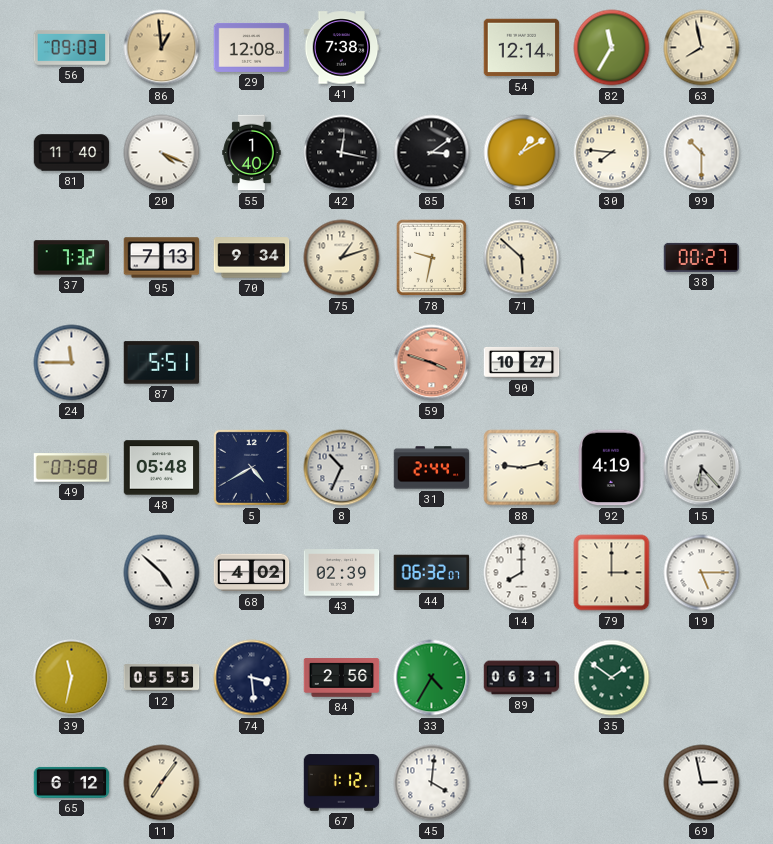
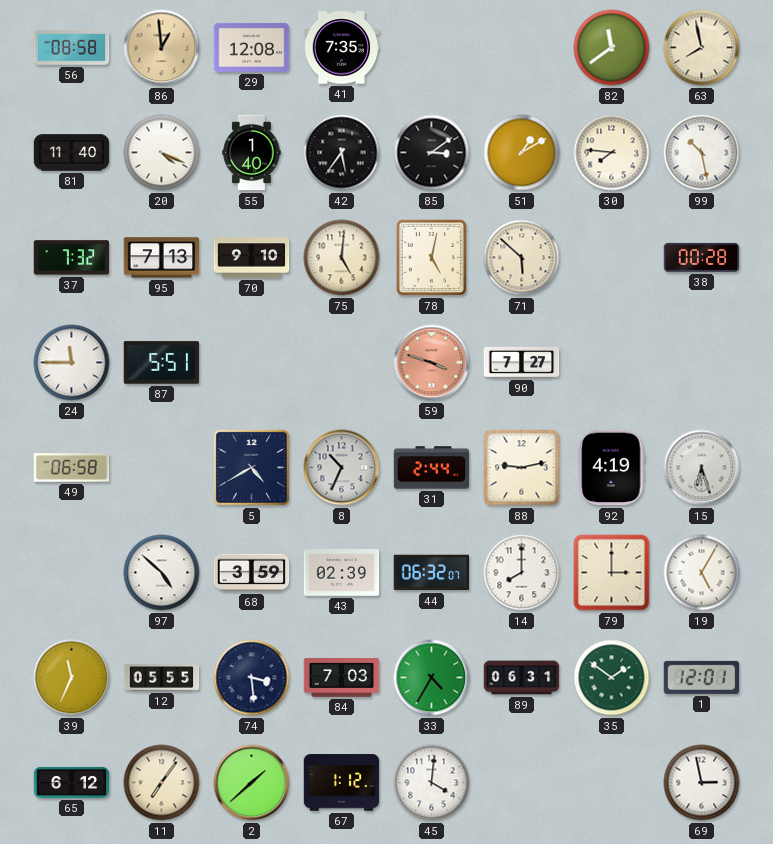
56: 09:03 -> 08:58
41: 7:38 -> 7:35
54: 12:14 -> none
82: 11:35 -> 11:39
42: 12:17 -> 5:36
99: 10:30 -> 10:28
70: 9:34 -> 9:10
75: 1:12 -> 5:01
78: 9:32 -> 5:02
38: 00:27 -> 00:28
90: 10:27 -> 7:27
49: 07:58 -> 06:58
48: 05:48 -> none
15: 6:23 -> 6:27
68: 4:02 -> 3:59
19: 5:15 -> 5:05
39: 11:32 -> 11:34
84: 2:56 -> 7:03
1: none -> 12:01
2: none -> 1:38
